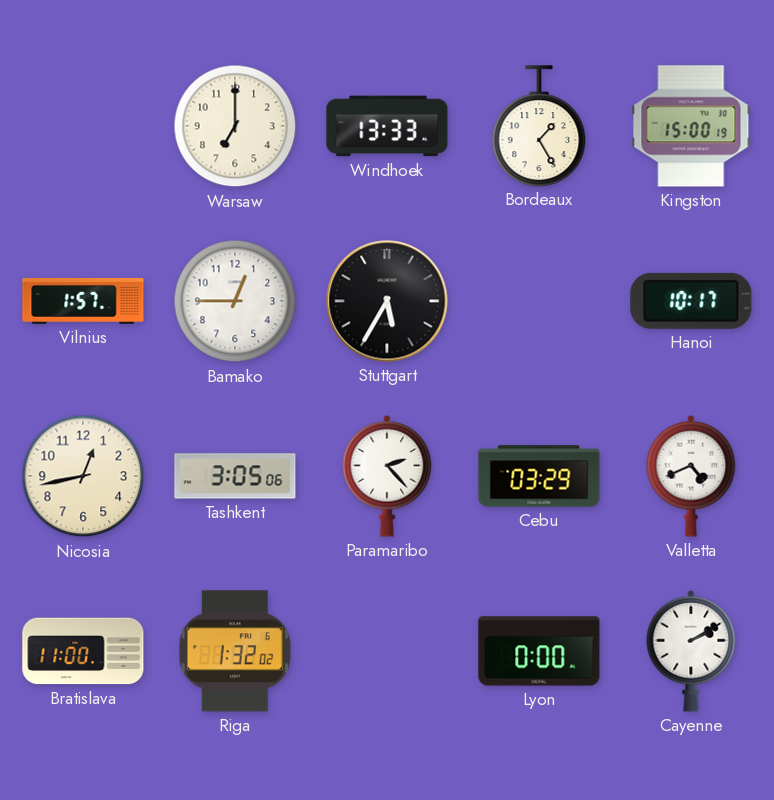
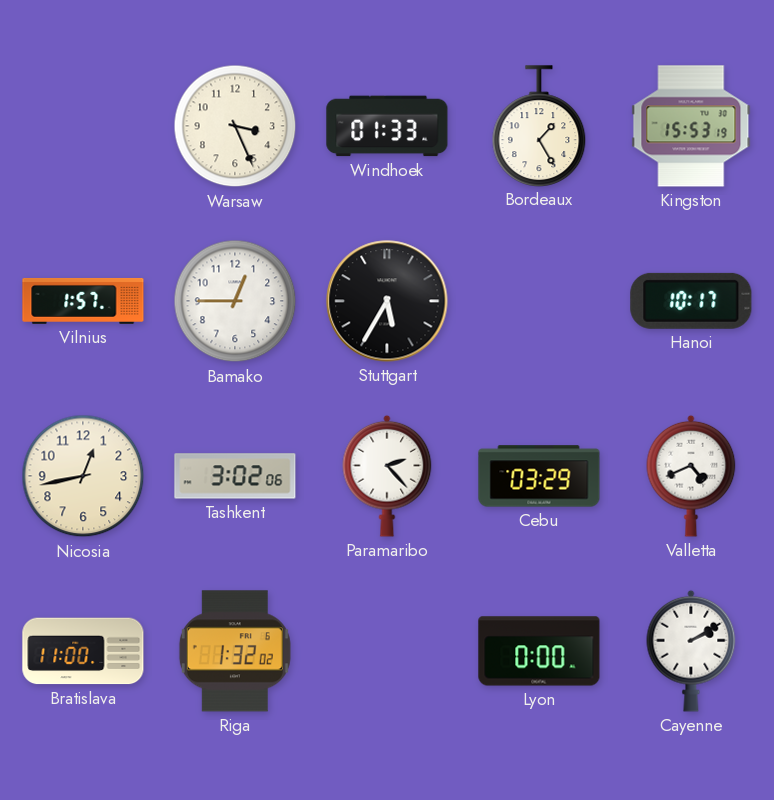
Warsaw: 7:00 -> 3:26
Windhoek: 13:33 -> 01:33
Kingston: 15:00 -> 15:53
Tashkent: 3:05 -> 3:02
